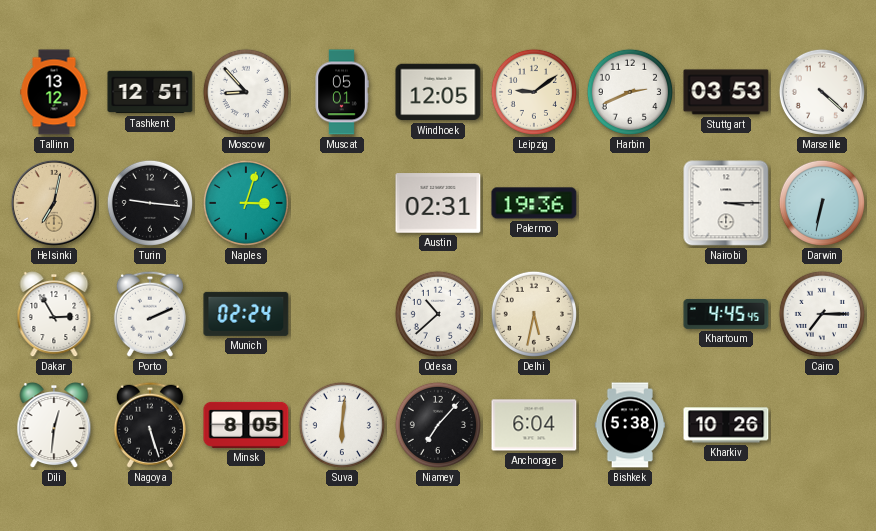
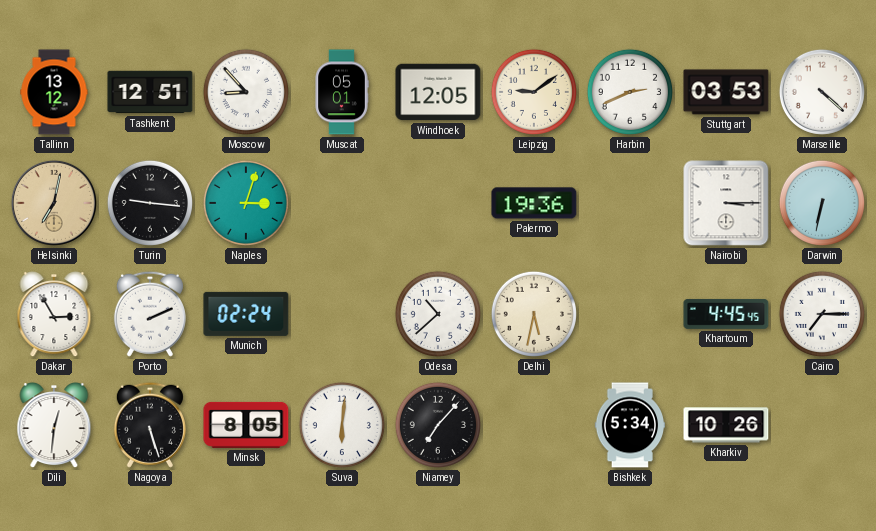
Austin: 02:31 -> none
Anchorage: 6:04 -> none
Bishkek: 5:38 -> 5:34
